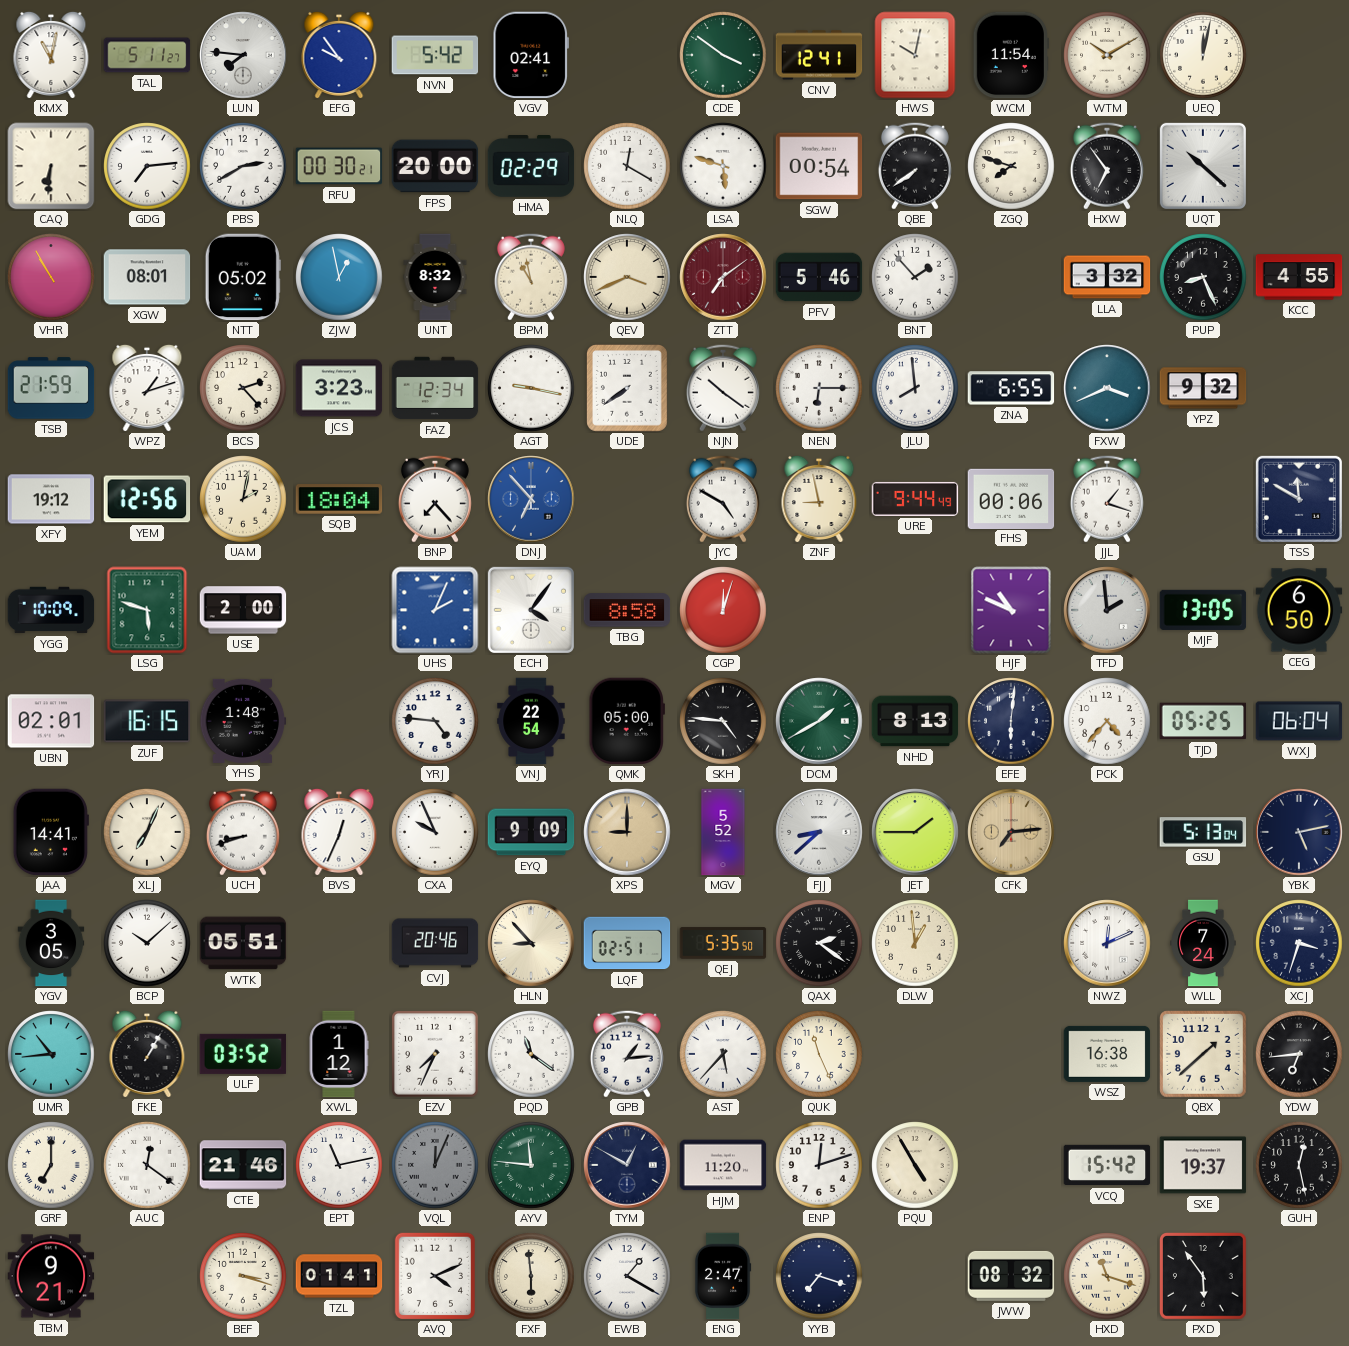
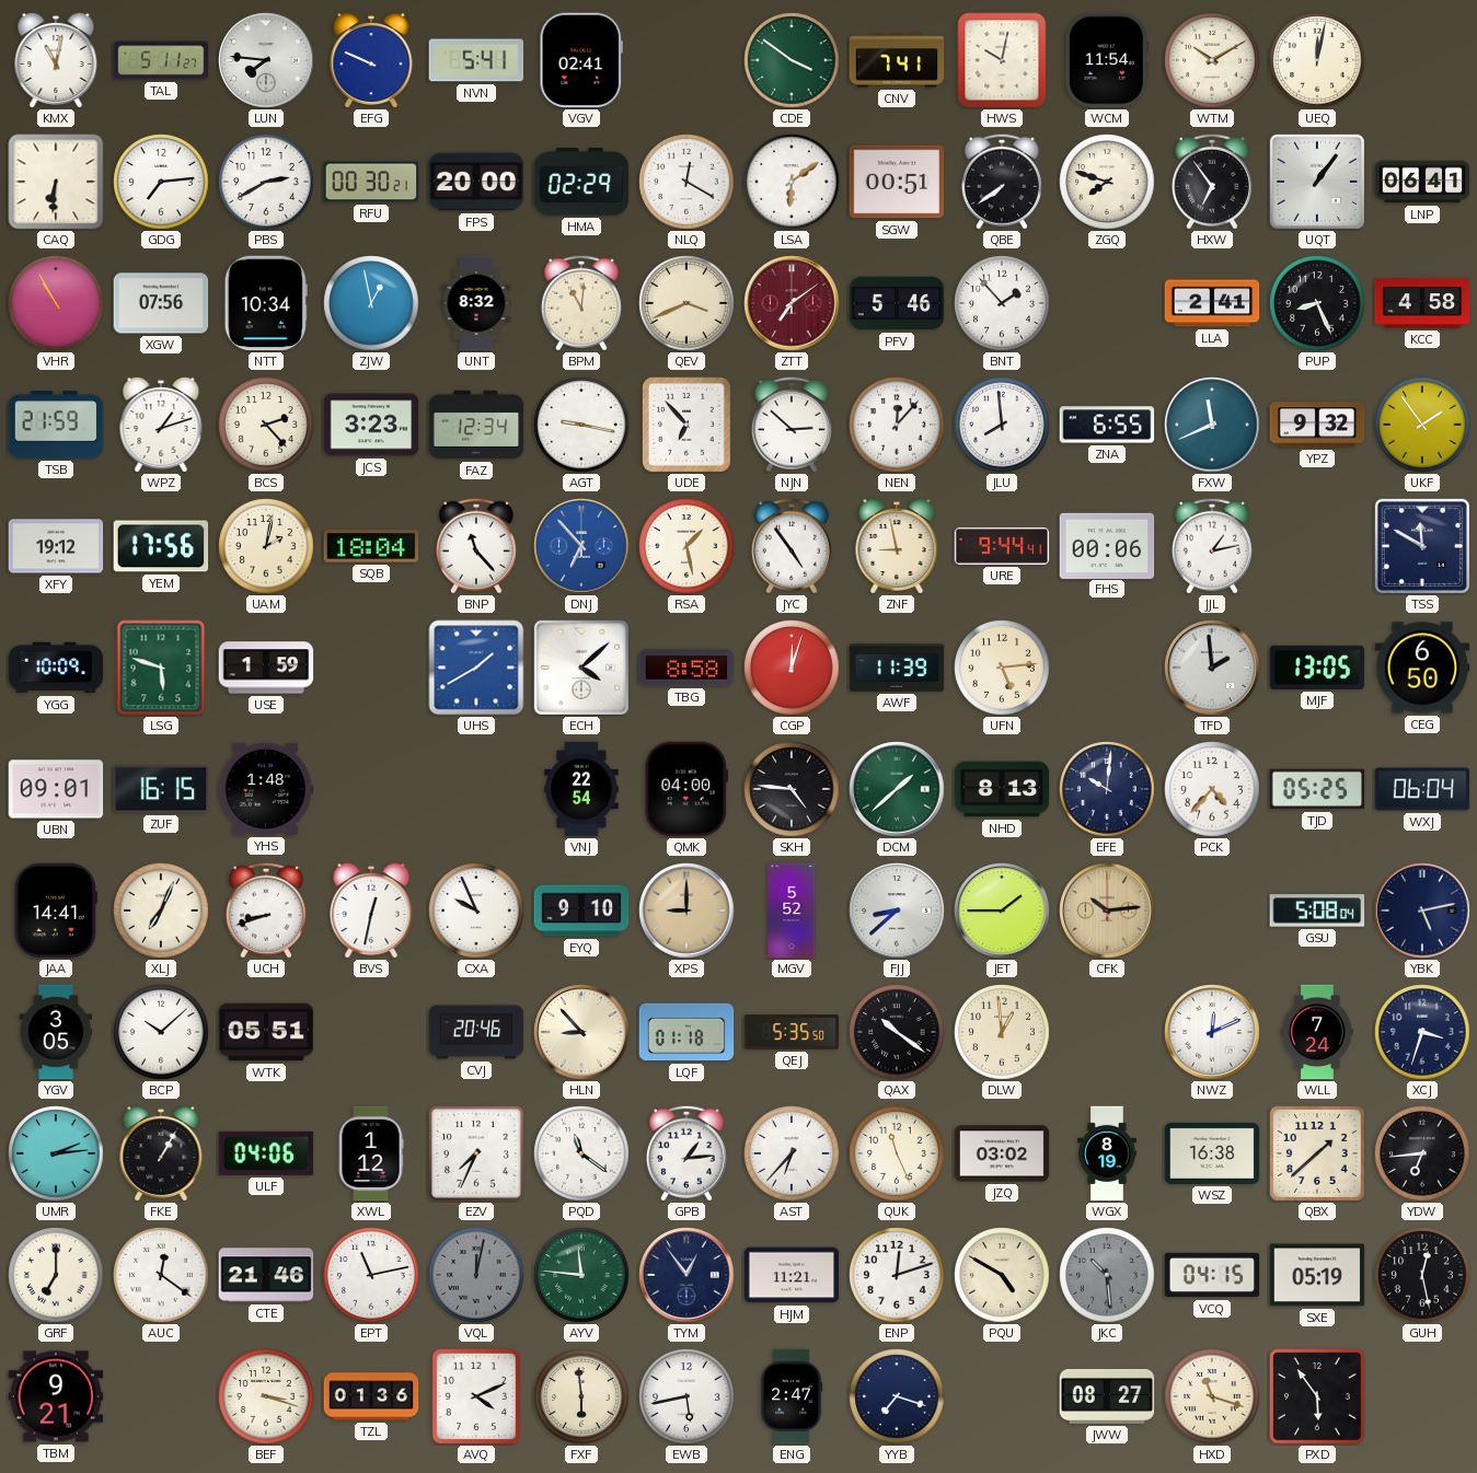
EFG: 9:54 -> 9:49
NVN: 5:42 -> 5:41
CNV: 12:41 -> 7:41
LSA: 5:48 -> 6:09
SGW: 00:54 -> 00:51
UQT: 10:22 -> 1:06
LNP: none -> 06:41
XGW: 08:01 -> 07:56
NTT: 05:02 -> 10:34
BPM: 10:58 -> 11:01
LLA: 3:32 -> 2:41
KCC: 4:55 -> 4:58
UDE: 7:39 -> 6:53
NJN: 10:21 -> 2:52
NEN: 6:15 -> 12:07
FXW: 3:41 -> 11:41
UKF: none -> 1:54
YEM: 12:56 -> 17:56
BNP: 7:23 -> 11:23
RSA: none -> 1:28
JYC: 4:50 -> 4:54
URE: 9:44:49 -> 9:44:41
JJL: 1:18 -> 1:13
USE: 2:00 -> 1:59
UHS: 2:04 -> 1:40
ECH: 4:06 -> 4:08
AWF: none -> 11:39
UFN: none -> 5:14
HJF: 10:49 -> none
UBN: 02:01 -> 09:01
YRJ: 4:46 -> none
QMK: 05:00 -> 04:00
DCM: 1:40 -> 1:38
EFE: 6:01 -> 10:01
BVS: 12:34 -> 12:32
EYQ: 9:09 -> 9:10
CFK: 7:14 -> 10:14
GSU: 5:13 -> 5:08
LQF: 02:51 -> 01:18
QAX: 2:21 -> 10:21
UMR: 10:44 -> 2:14
ULF: 03:52 -> 04:06
AST: 5:37 -> 6:37
JZQ: none -> 03:02
WGX: none -> 8:19
VQL: 12:04 -> 12:02
TYM: 12:50 -> 12:54
HJM: 11:20 -> 11:21
PQU: 4:55 -> 4:50
JKC: none -> 10:29
VCQ: 15:42 -> 04:15
SXE: 19:37 -> 05:19
TZL: 01:41 -> 01:36
EWB: 1:20 -> 5:43
JWW: 08:32 -> 08:27
